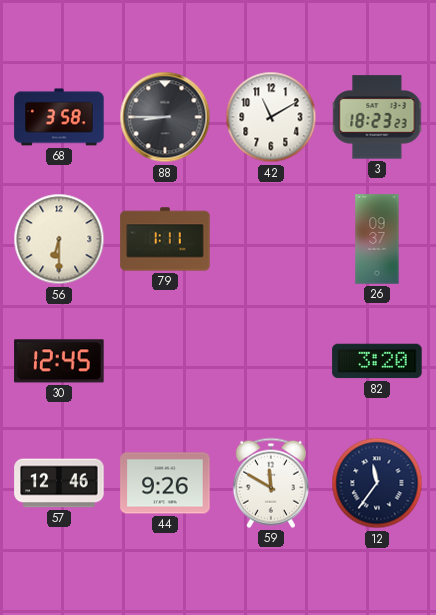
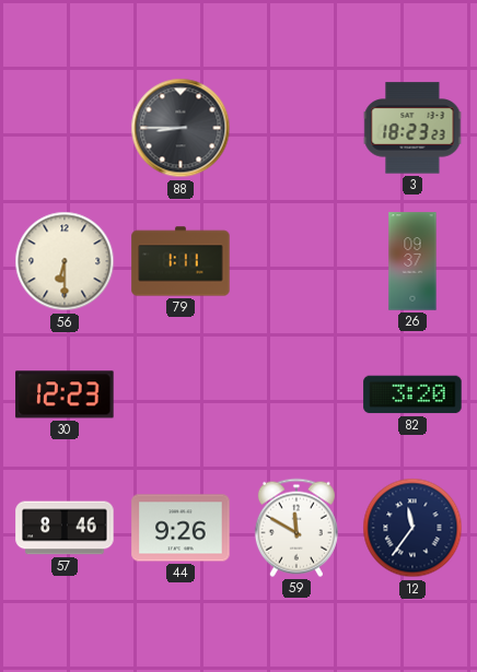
68: 3:58 -> none
42: 11:10 -> none
30: 12:45 -> 12:23
57: 12:46 -> 8:46
